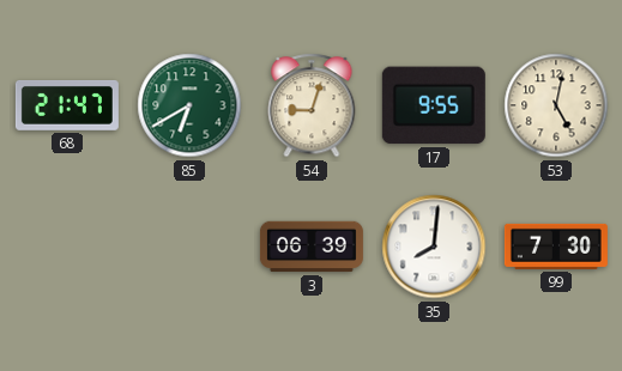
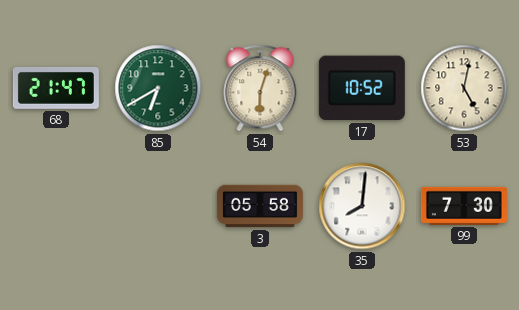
54: 9:03 -> 6:03
17: 9:55 -> 10:52
3: 06:39 -> 05:58
